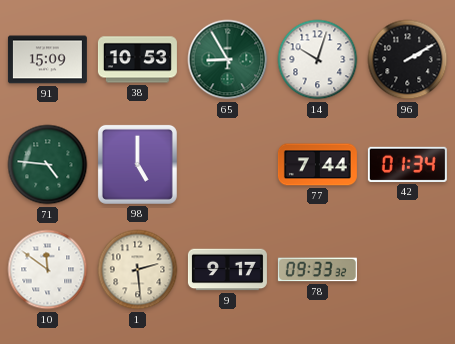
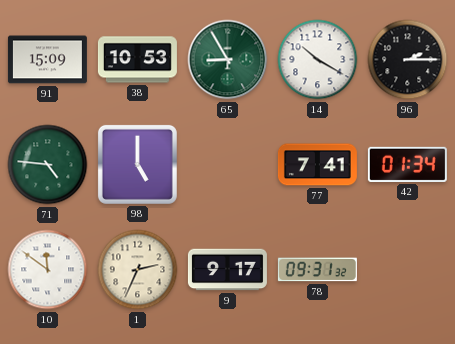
14: 10:03 -> 10:20
96: 2:10 -> 2:15
77: 7:44 -> 7:41
1: 2:29 -> 2:34
78: 09:33 -> 09:31
